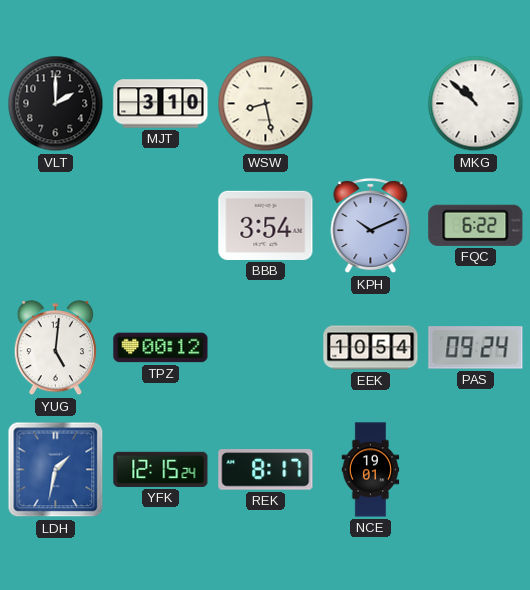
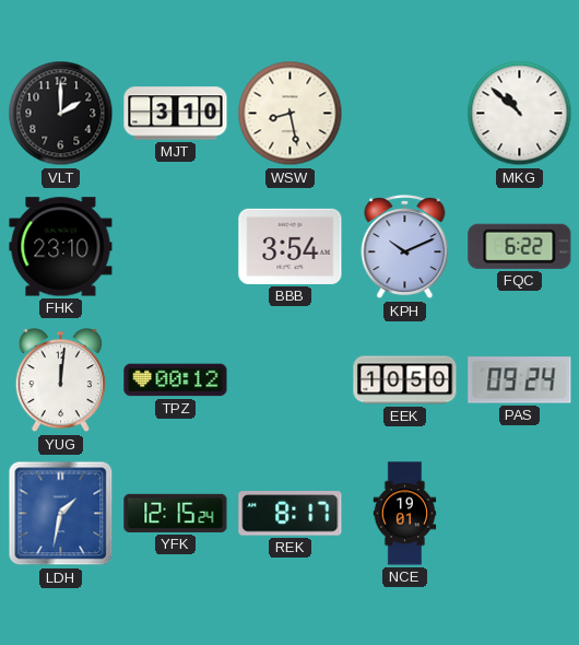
FHK: none -> 23:10
YUG: 5:01 -> 12:01
EEK: 10:54 -> 10:50
